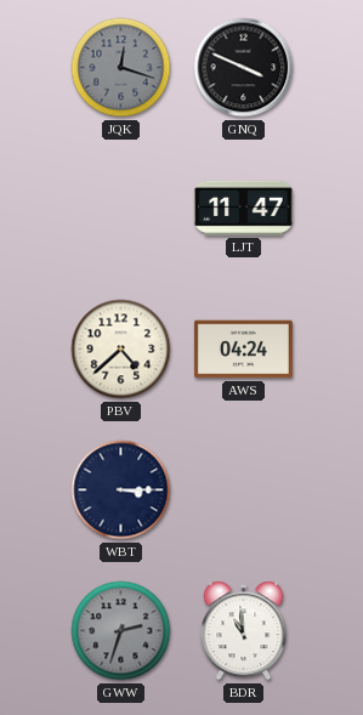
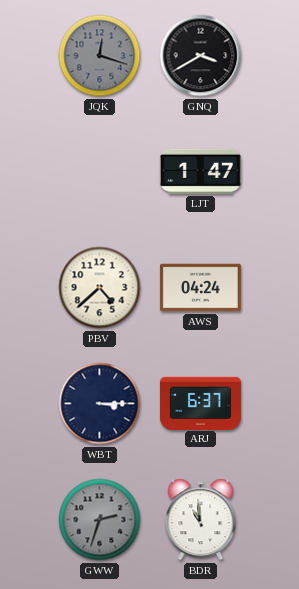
GNQ: 3:49 -> 3:40
LJT: 11:47 -> 1:47
ARJ: none -> 6:37
